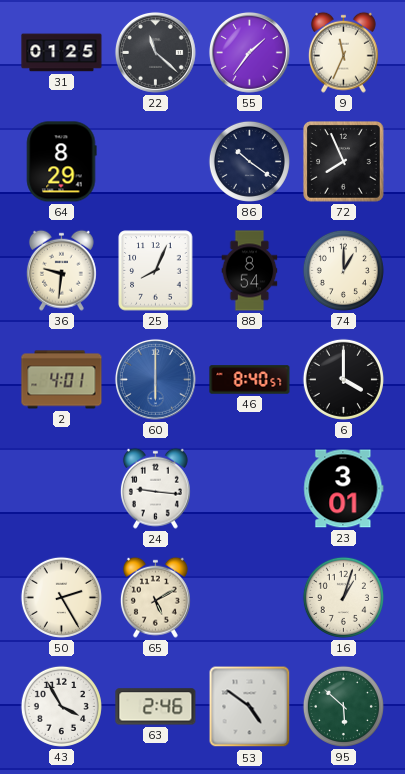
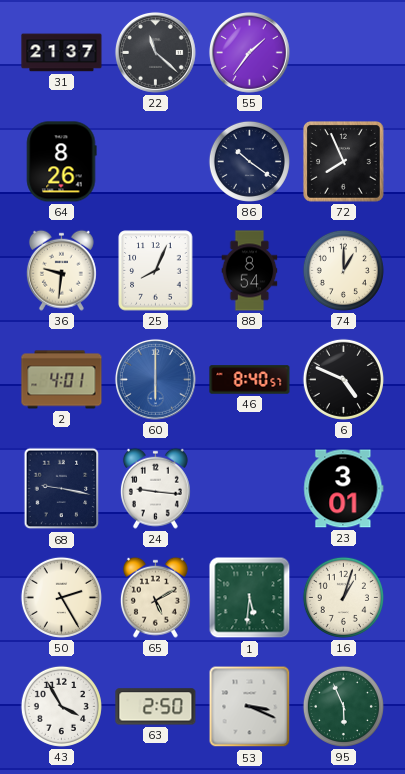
31: 01:25 -> 21:37
9: 11:34 -> none
64: 8:29 -> 8:26
6: 4:00 -> 4:49
68: none -> 9:17
1: none -> 5:31
63: 2:46 -> 2:50
53: 4:51 -> 3:19
95: 5:52 -> 5:56
